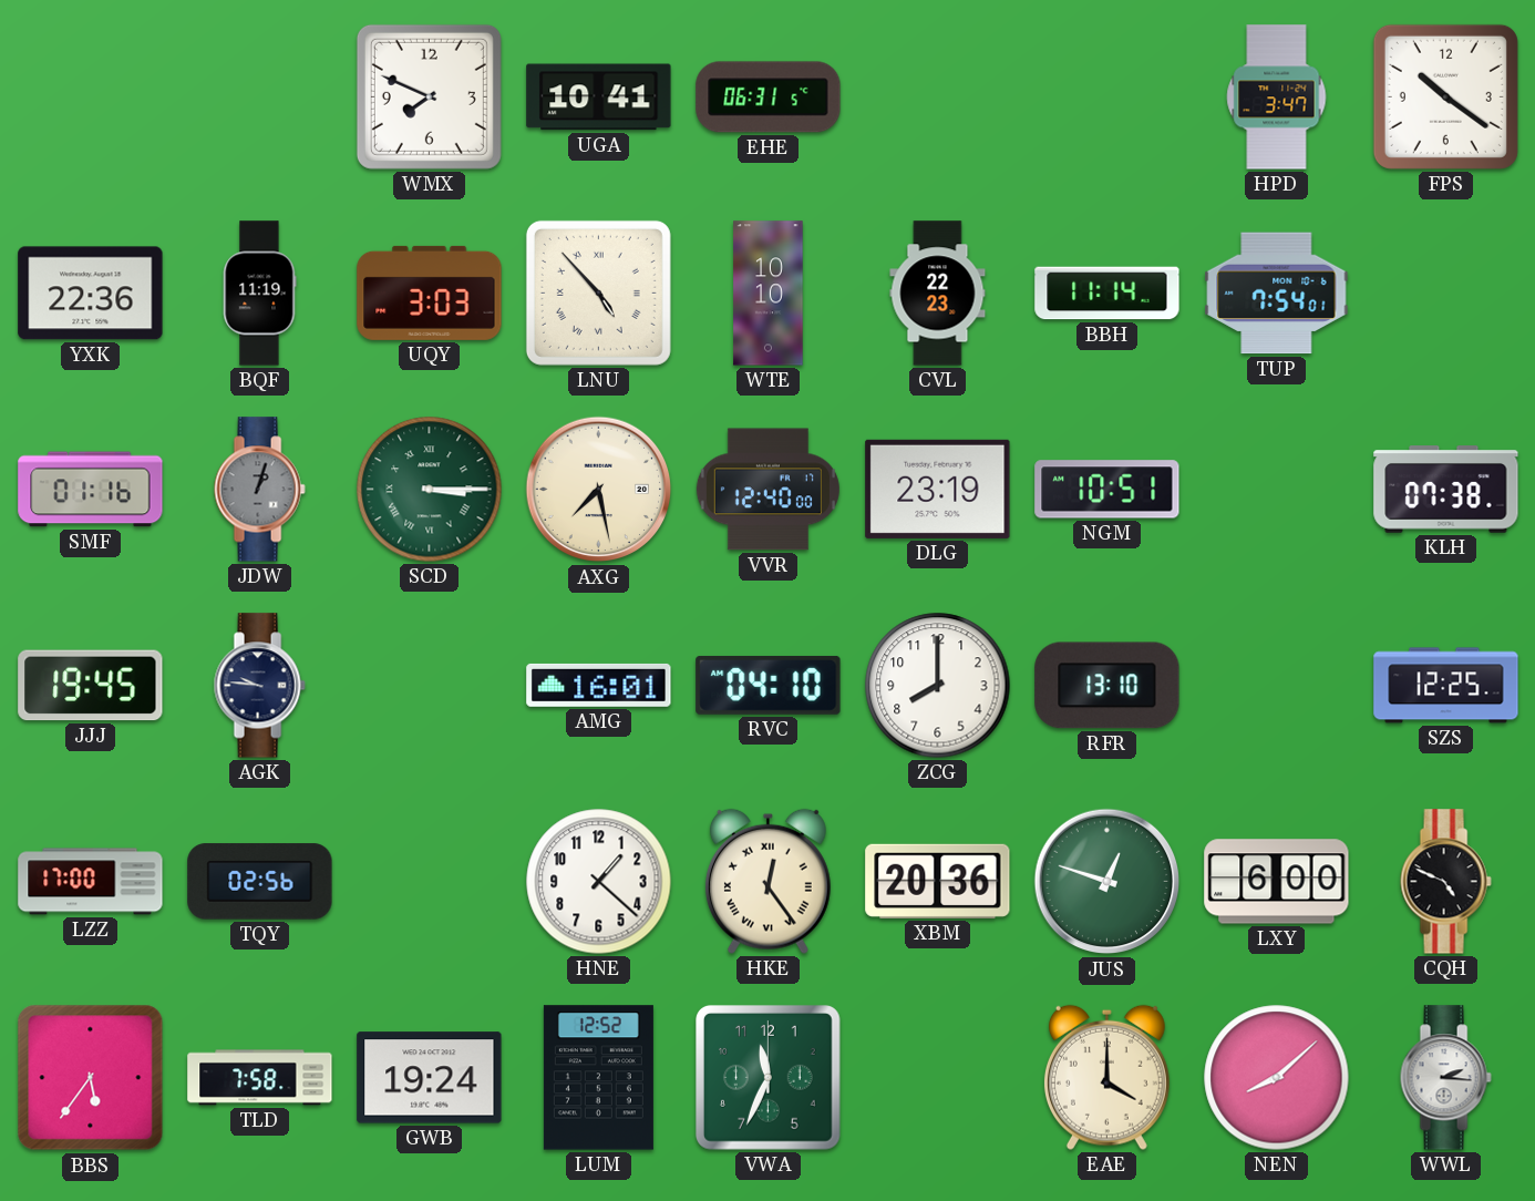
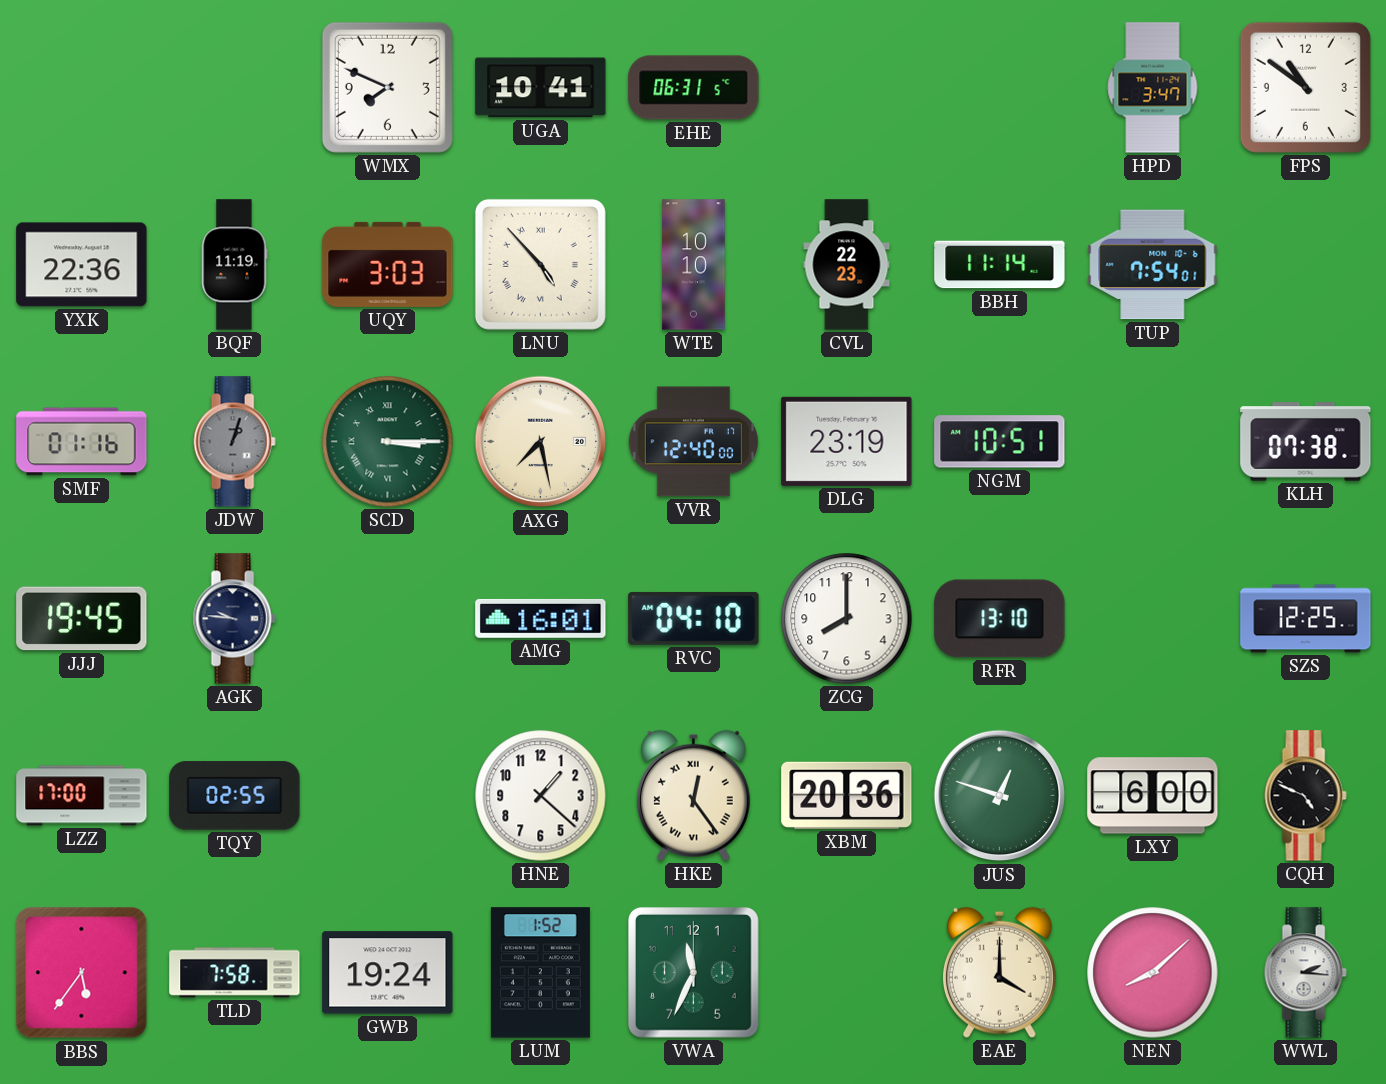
FPS: 10:21 -> 10:51
TQY: 02:56 -> 02:55
LUM: 12:52 -> 1:52
